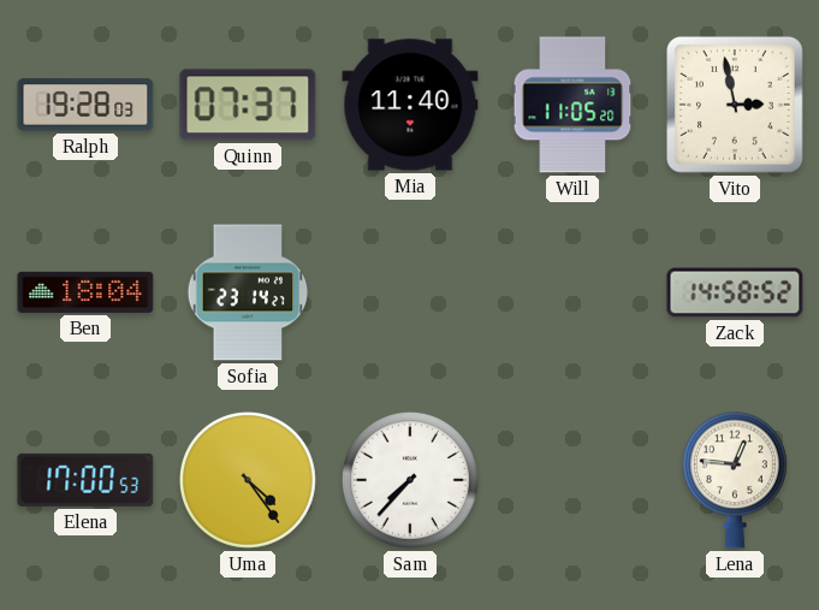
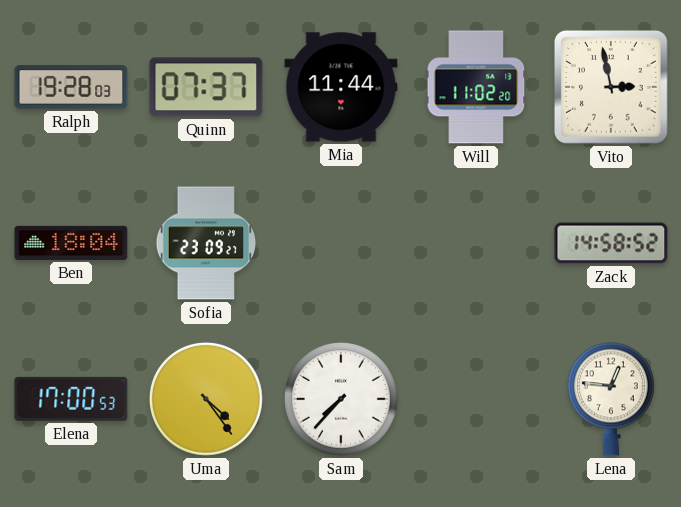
Mia: 11:40 -> 11:44
Will: 11:05 -> 11:02
Sofia: 23:14 -> 23:09
